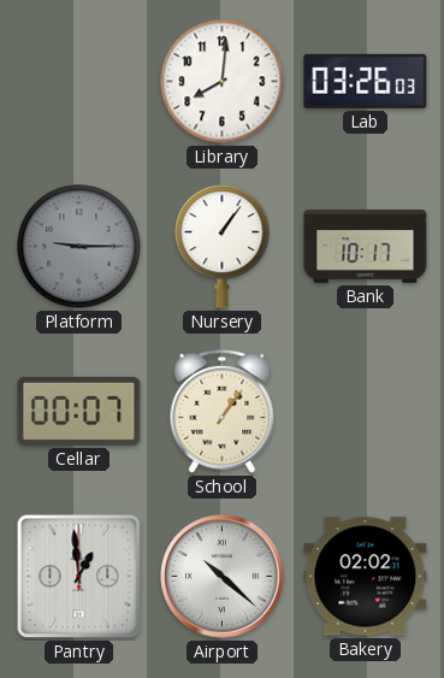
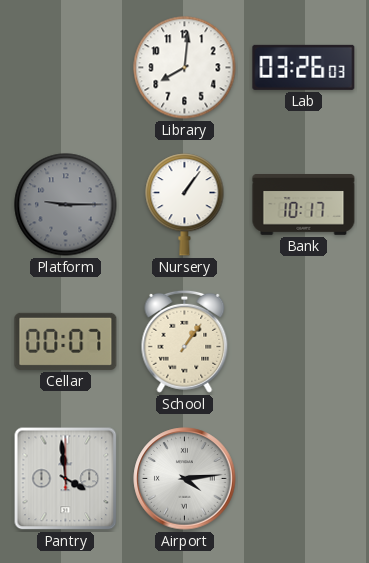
Pantry: 12:59 -> 3:59
Airport: 10:22 -> 4:14
Bakery: 02:02 -> none
